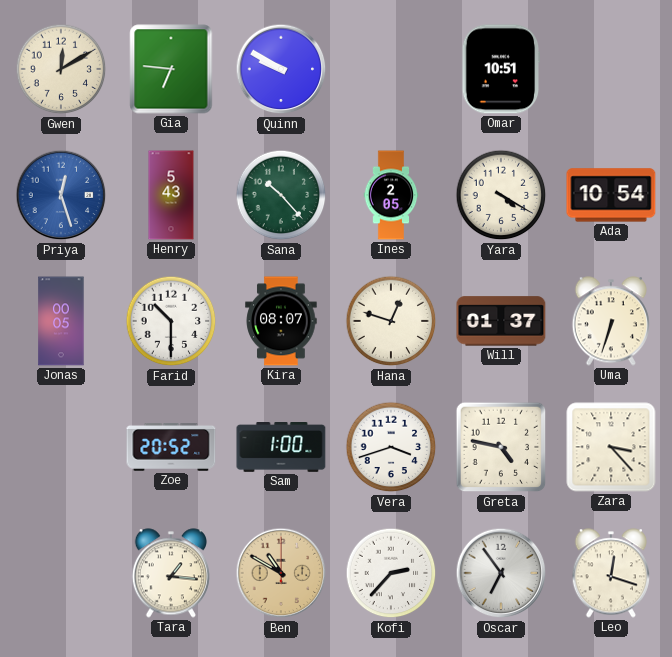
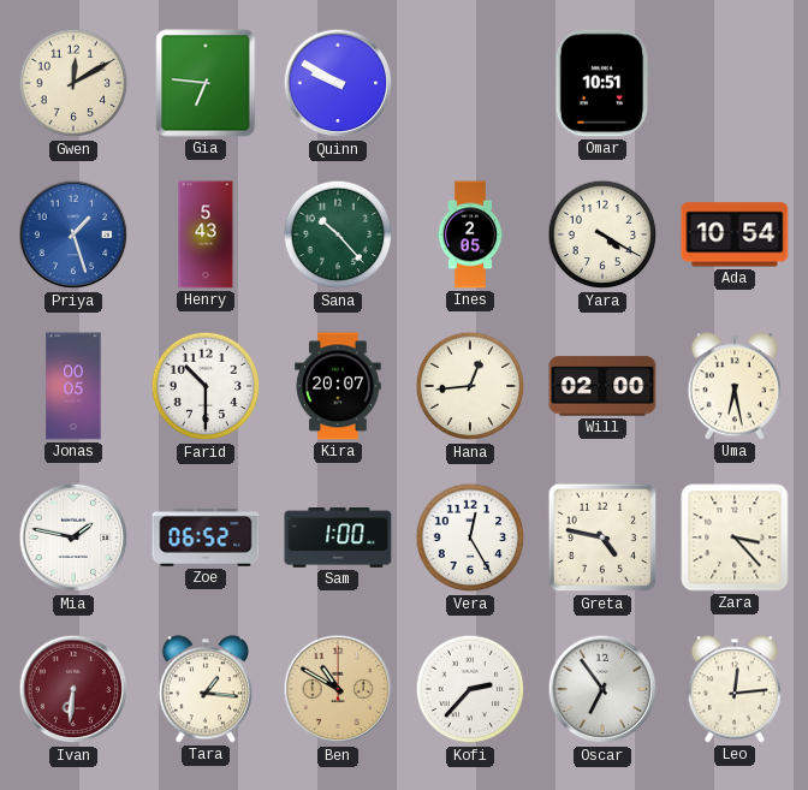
Priya: 12:27 -> 1:27
Kira: 08:07 -> 20:07
Hana: 12:48 -> 12:44
Will: 01:37 -> 02:00
Uma: 6:33 -> 6:28
Mia: none -> 1:47
Zoe: 20:52 -> 06:52
Vera: 3:42 -> 12:25
Ivan: none -> 6:31
Leo: 12:18 -> 12:14
